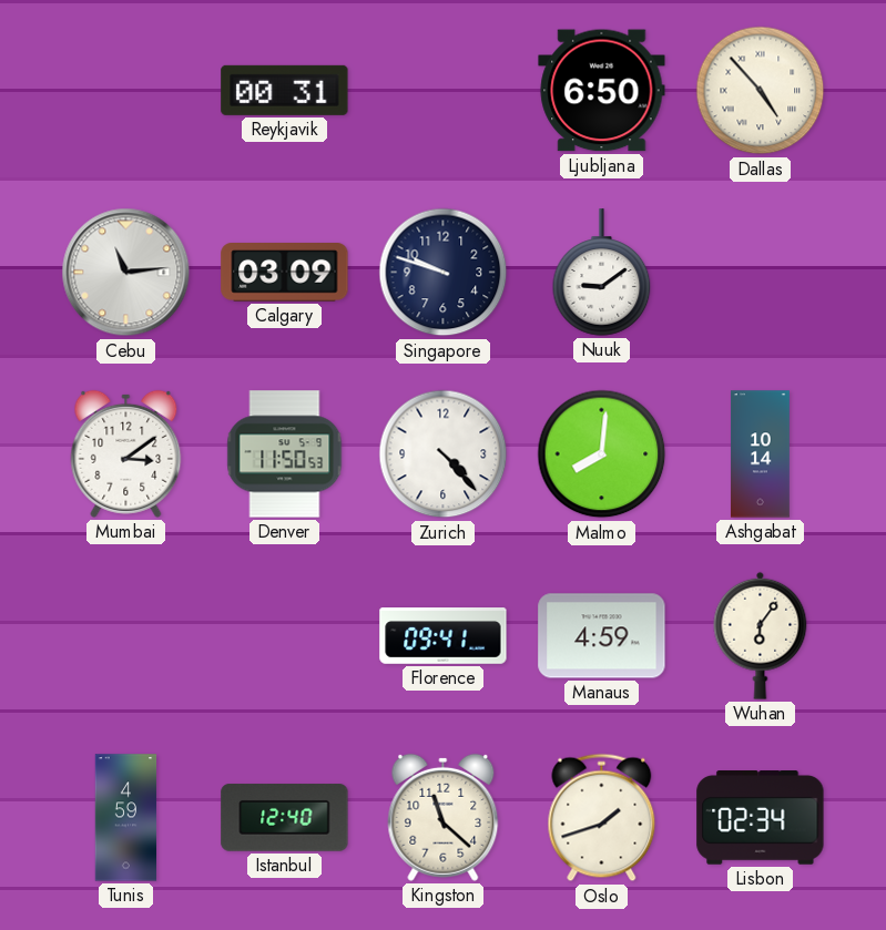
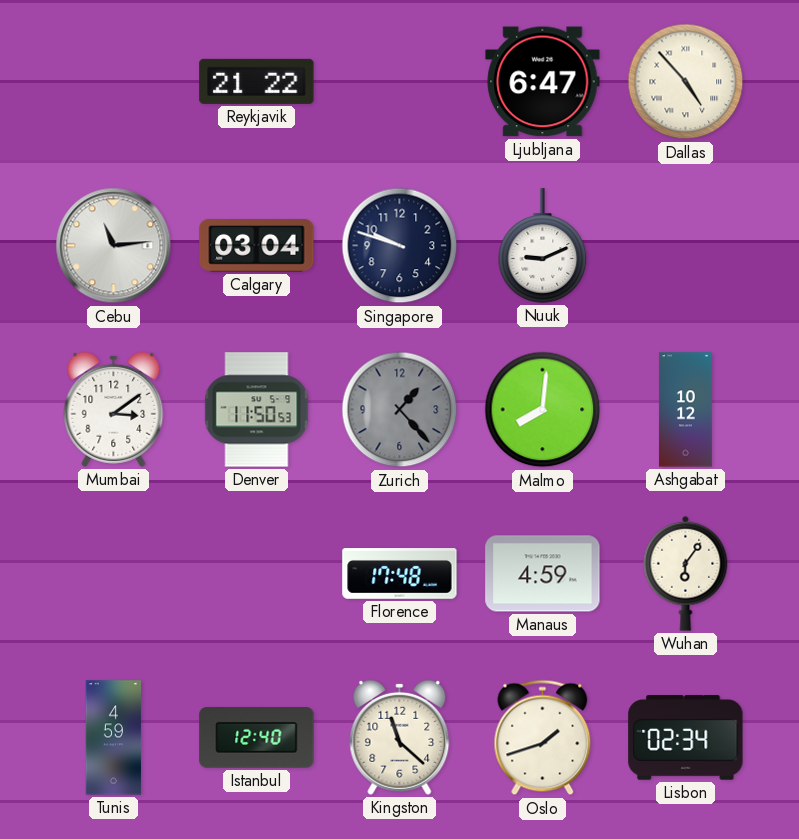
Reykjavik: 00:31 -> 21:22
Ljubljana: 6:50 -> 6:47
Calgary: 03:09 -> 03:04
Nuuk: 9:09 -> 9:11
Zurich: 4:23 -> 1:23
Zurich dial: white -> grey
Ashgabat: 10:14 -> 10:12
Florence: 09:41 -> 17:48
